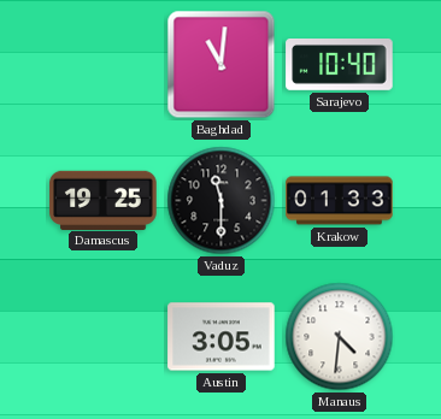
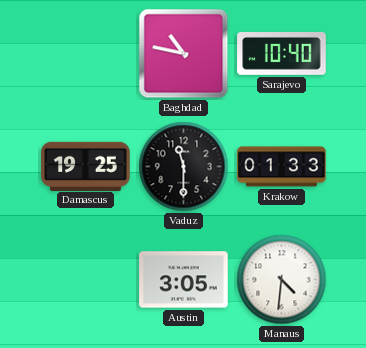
Baghdad: 11:01 -> 10:47
